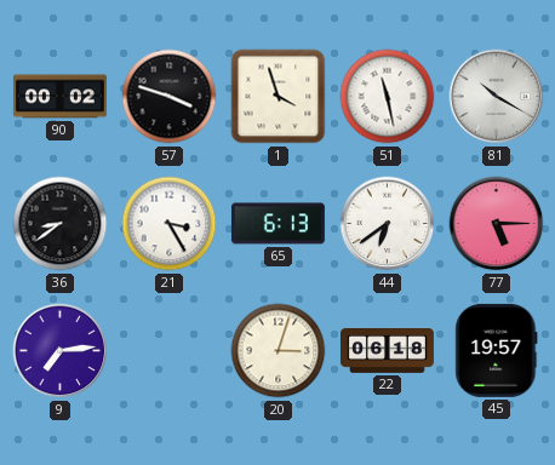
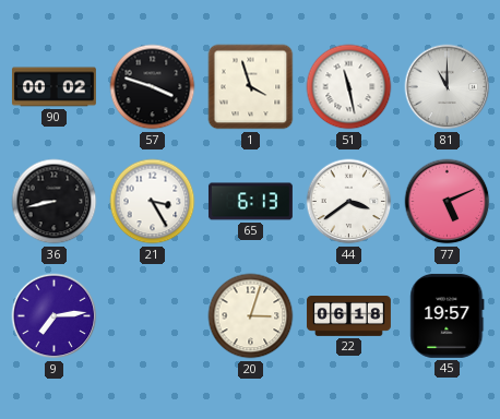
81: 10:20 -> 11:00
36: 8:39 -> 8:43
44: 6:39 -> 3:39
77: 5:15 -> 5:11
